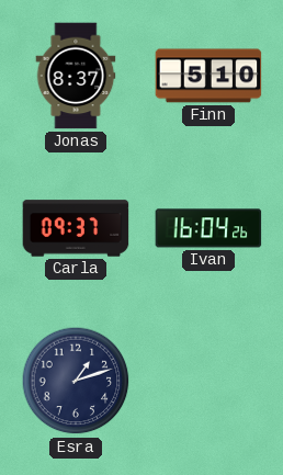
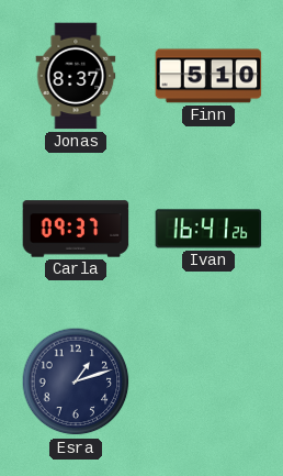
Ivan: 16:04 -> 16:41
